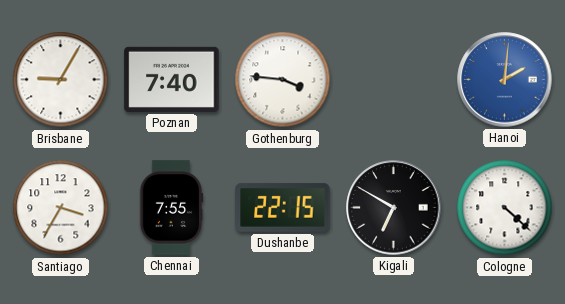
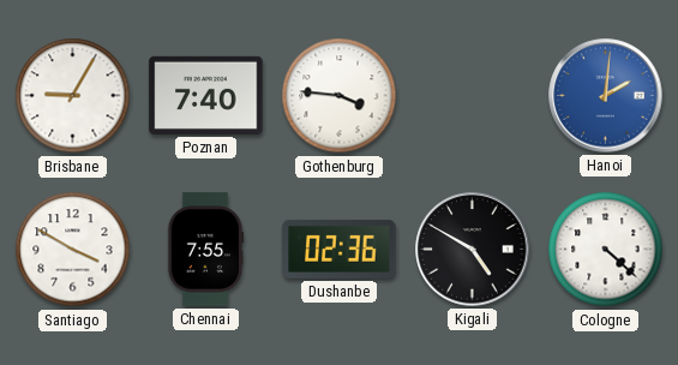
Santiago: 3:35 -> 3:50
Dushanbe: 22:15 -> 02:36
Kigali: 6:50 -> 4:50
